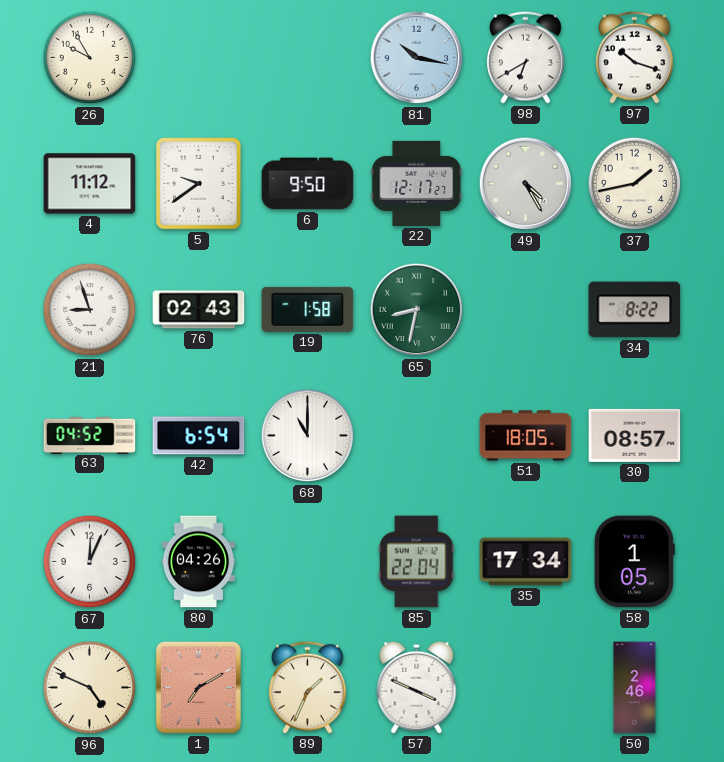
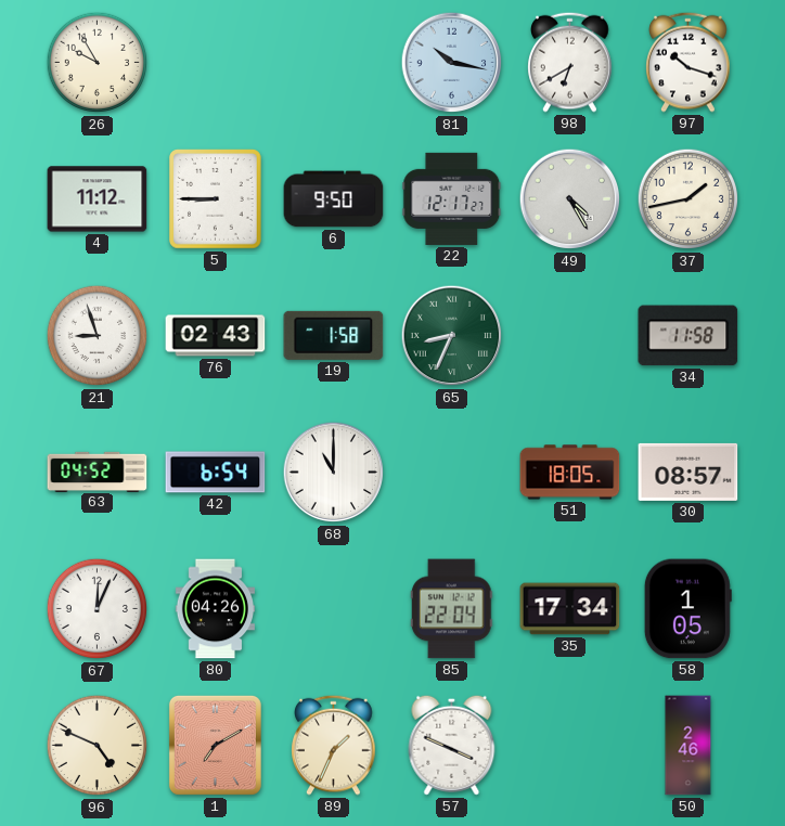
5: 9:39 -> 8:45
65: 8:32 -> 8:34
34: 8:22 -> 11:58
